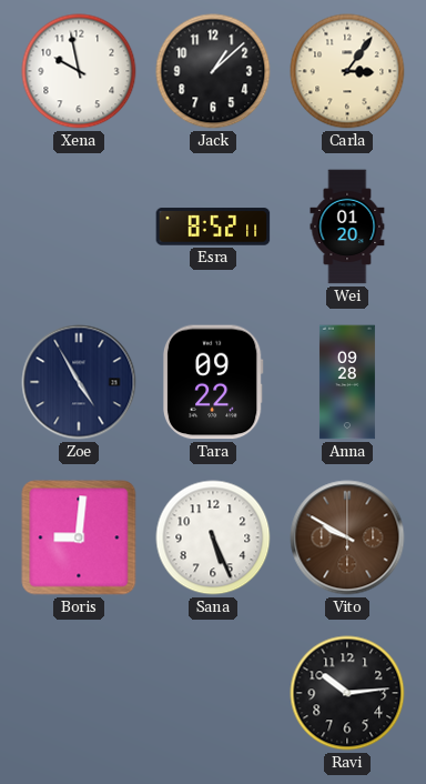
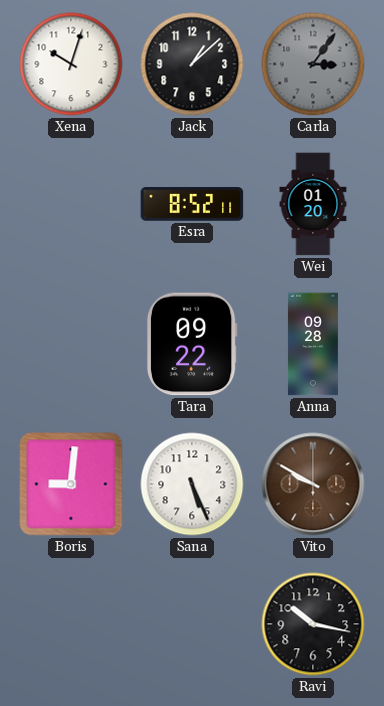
Xena: 9:58 -> 10:03
Carla dial: cream -> grey
Zoe: 4:55 -> none
Ravi: 10:14 -> 10:17
